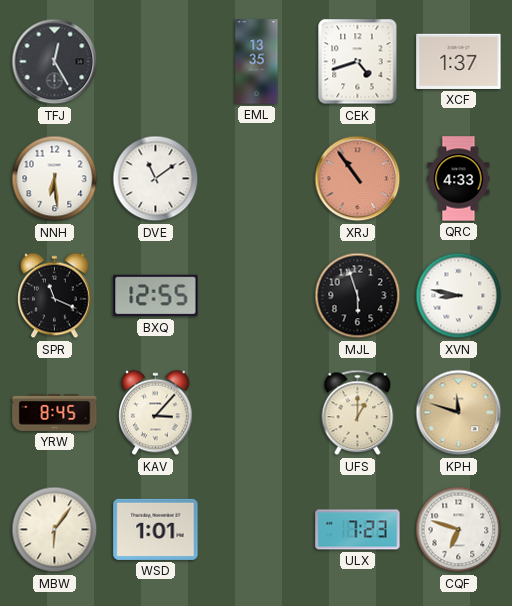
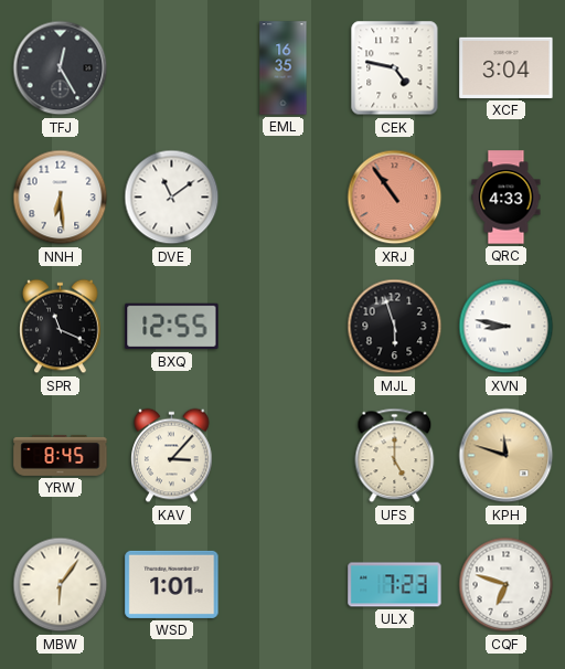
EML: 13:35 -> 16:35
CEK: 4:42 -> 4:47
XCF: 1:37 -> 3:04
UFS: 1:00 -> 5:00
